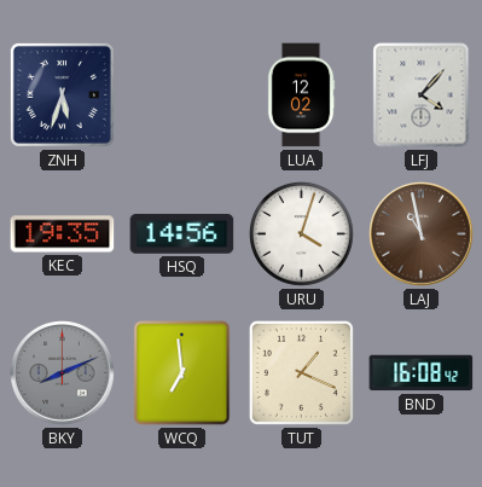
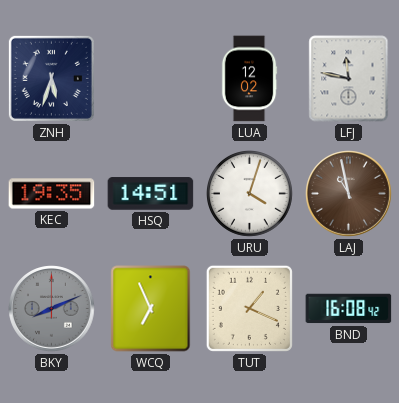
LFJ: 4:07 -> 11:47
HSQ: 14:56 -> 14:51
WCQ: 6:59 -> 6:56
